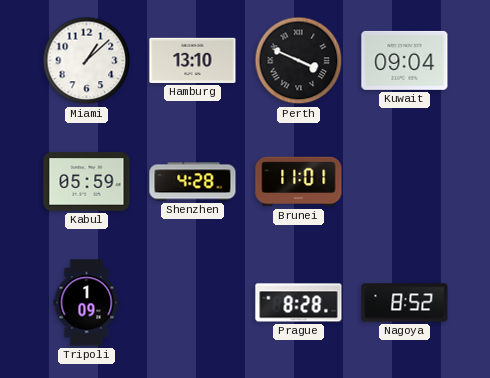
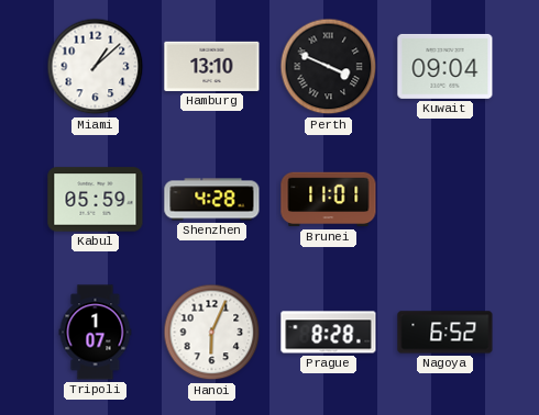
Tripoli: 1:09 -> 1:07
Hanoi: none -> 6:04
Nagoya: 8:52 -> 6:52
